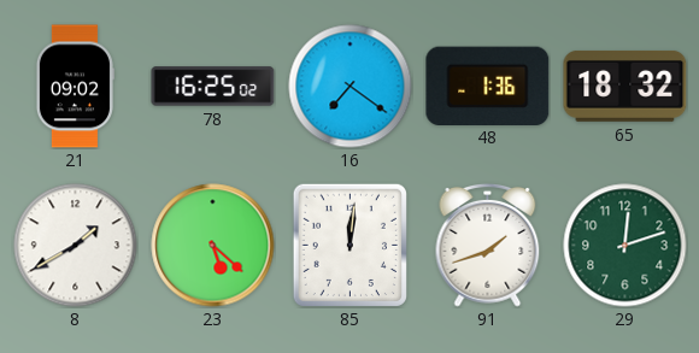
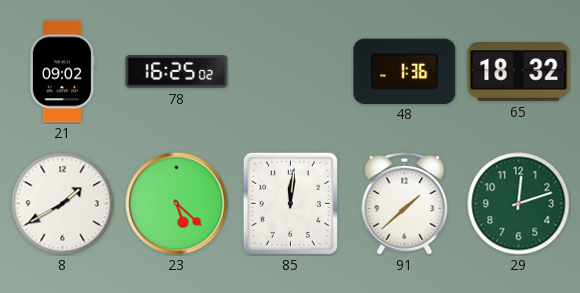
16: 7:21 -> none
91: 1:42 -> 1:38
